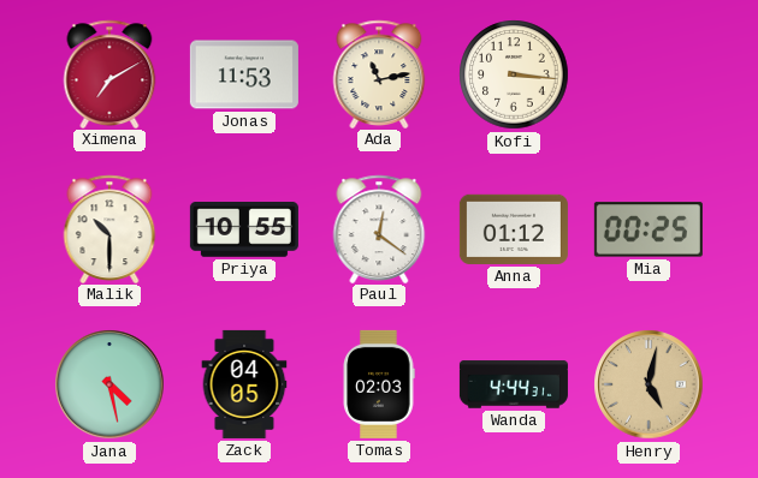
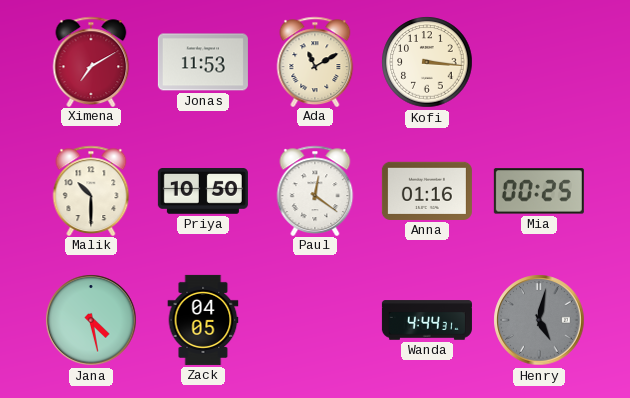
Ada: 11:13 -> 11:10
Priya: 10:55 -> 10:50
Anna: 01:12 -> 01:16
Tomas: 02:03 -> none
Henry dial: champagne -> grey
